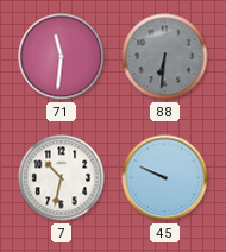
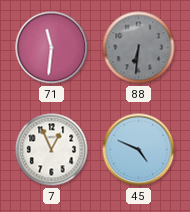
7: 10:32 -> 12:56
45: 9:49 -> 4:49
